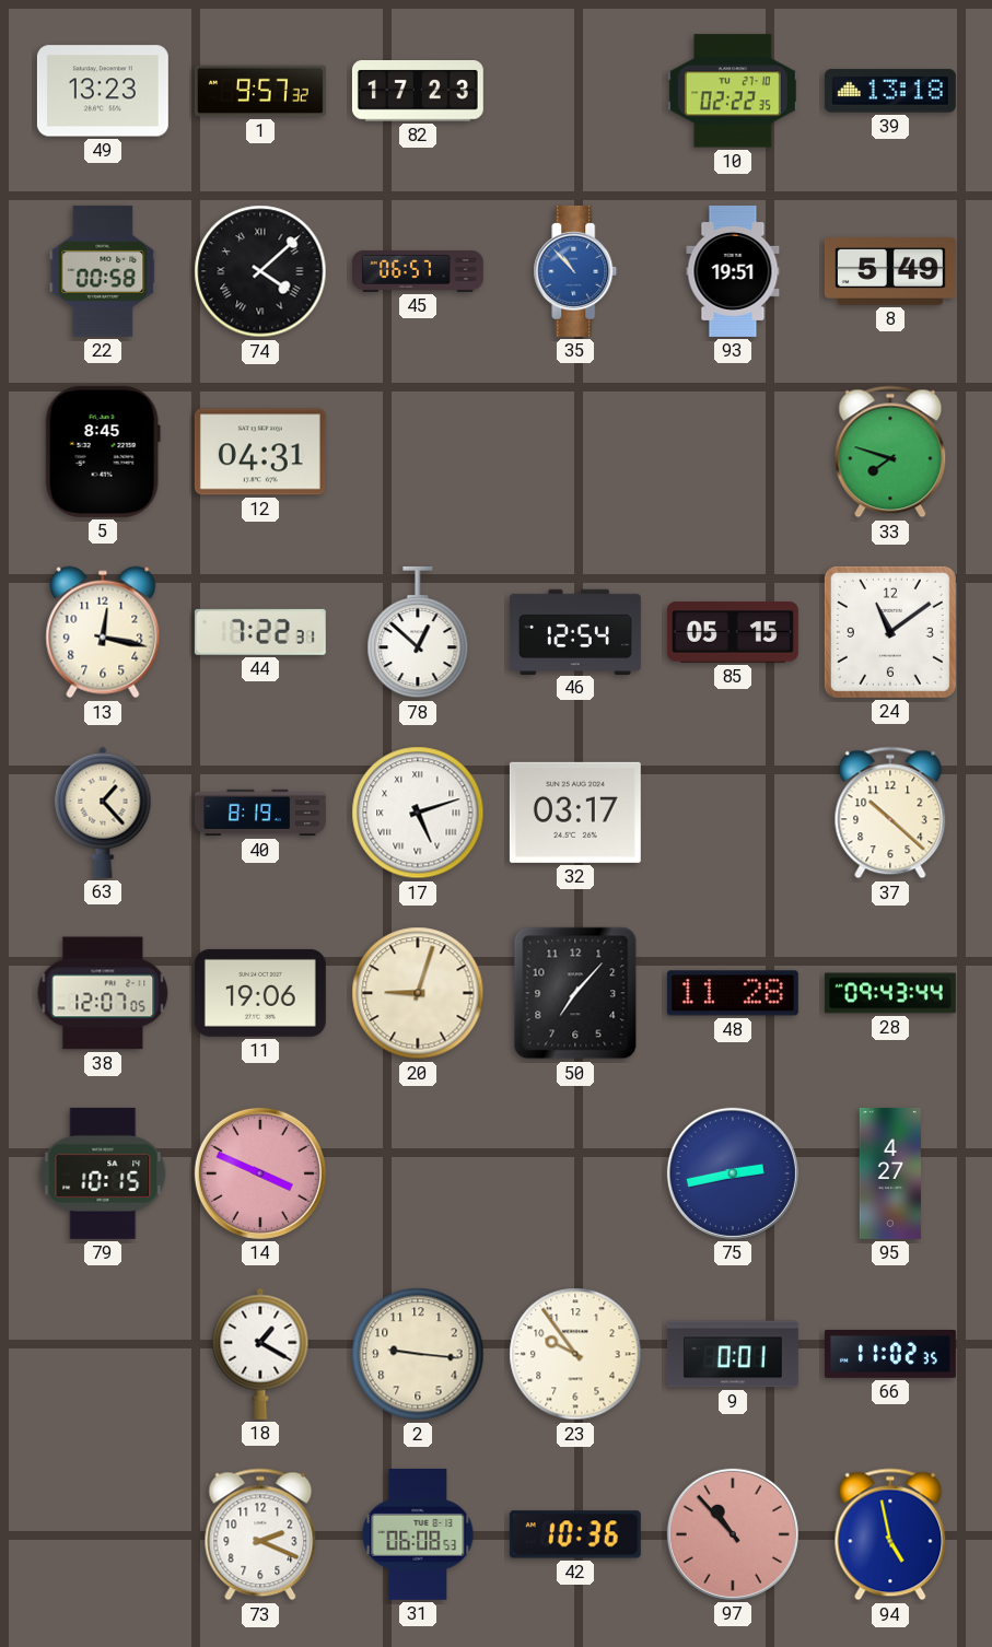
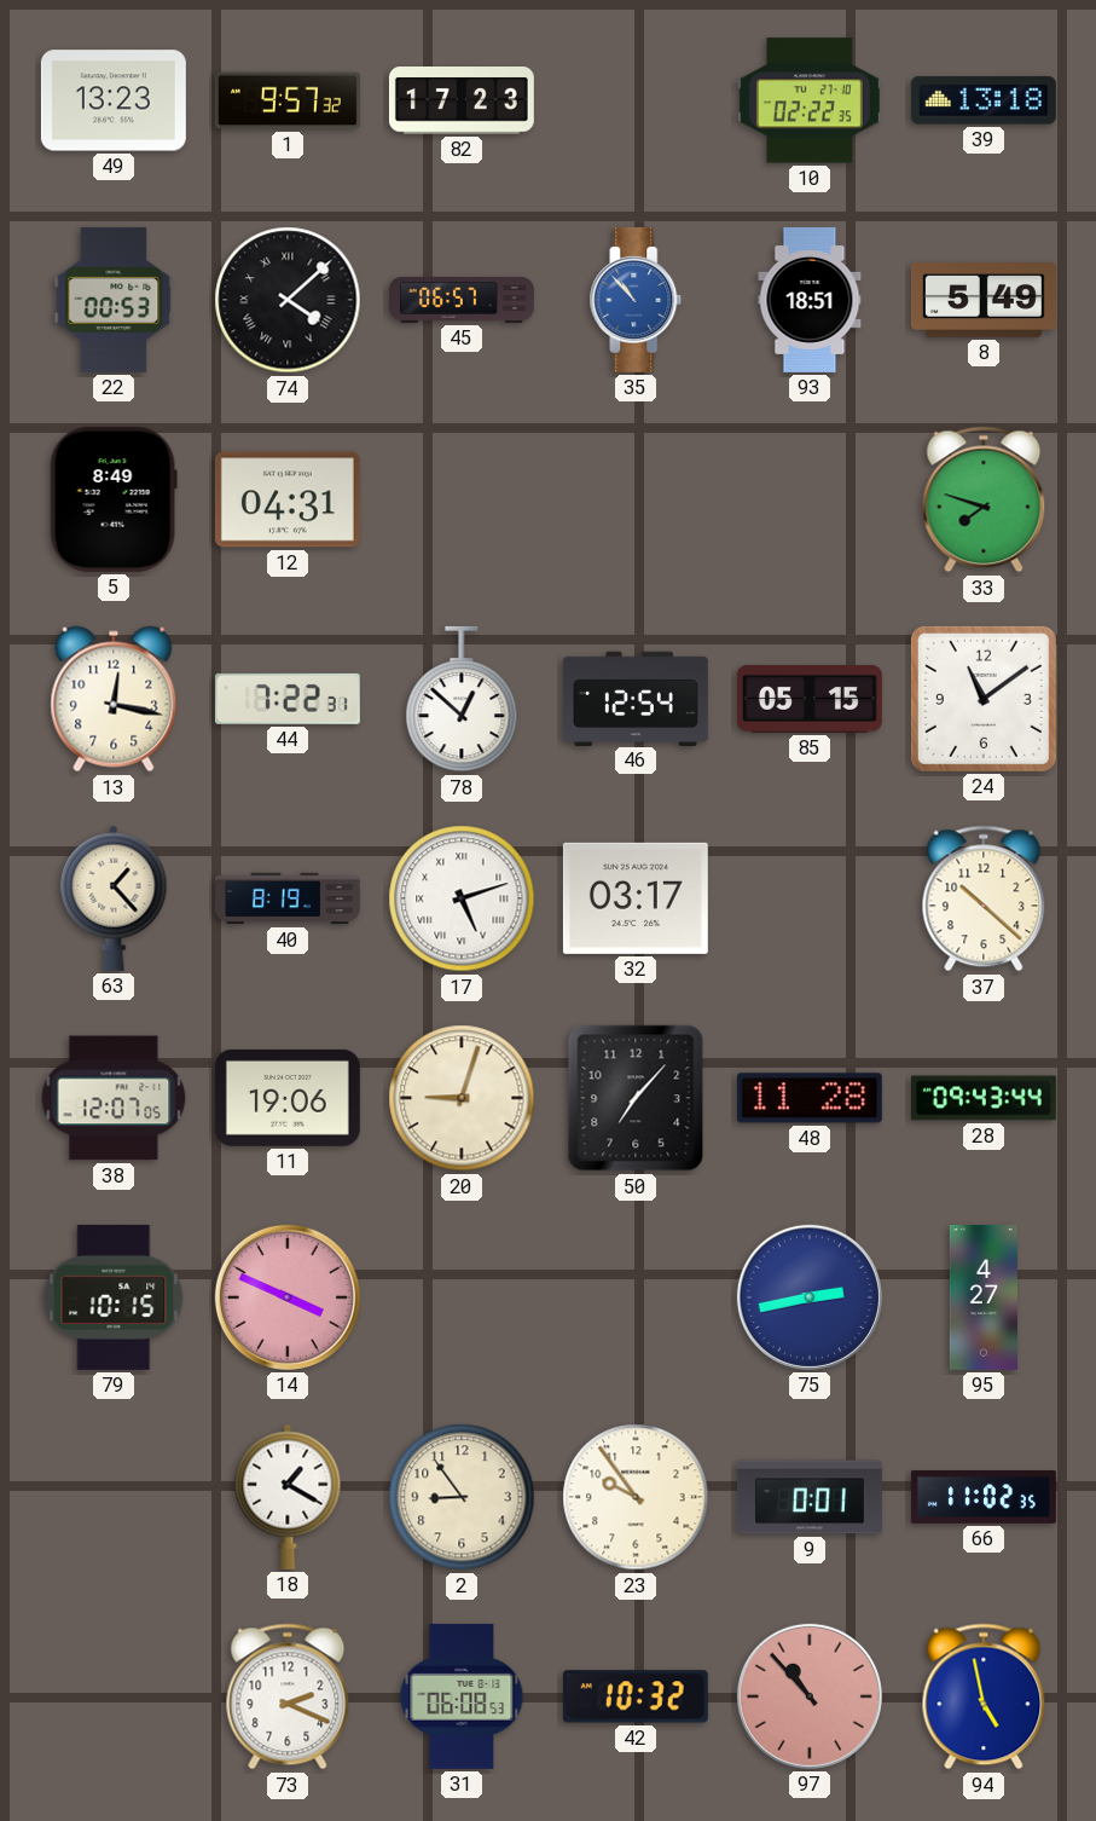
22: 00:58 -> 00:53
93: 19:51 -> 18:51
5: 8:45 -> 8:49
2: 9:16 -> 8:54
42: 10:36 -> 10:32
